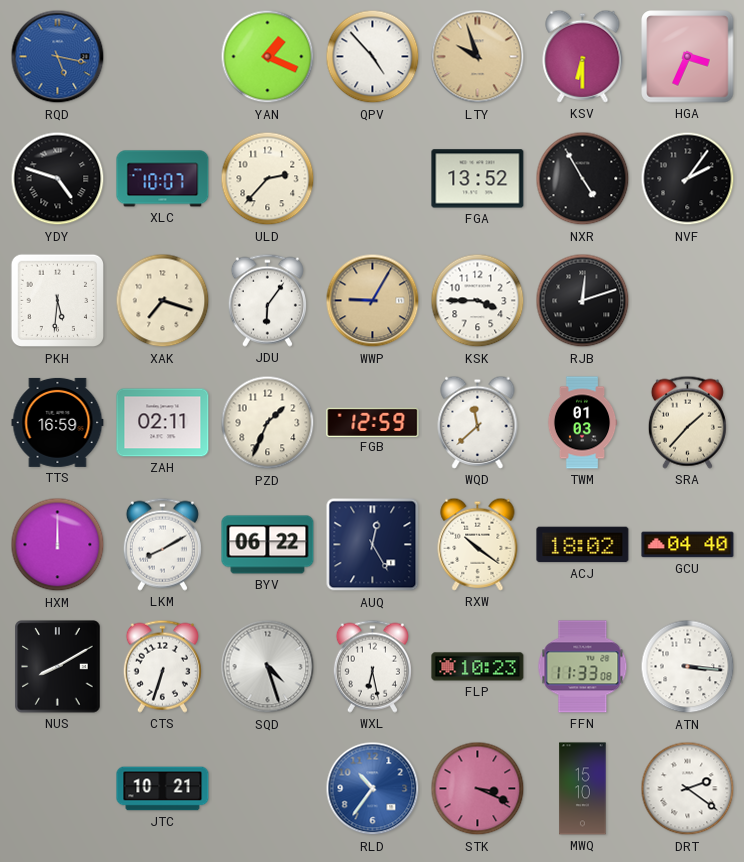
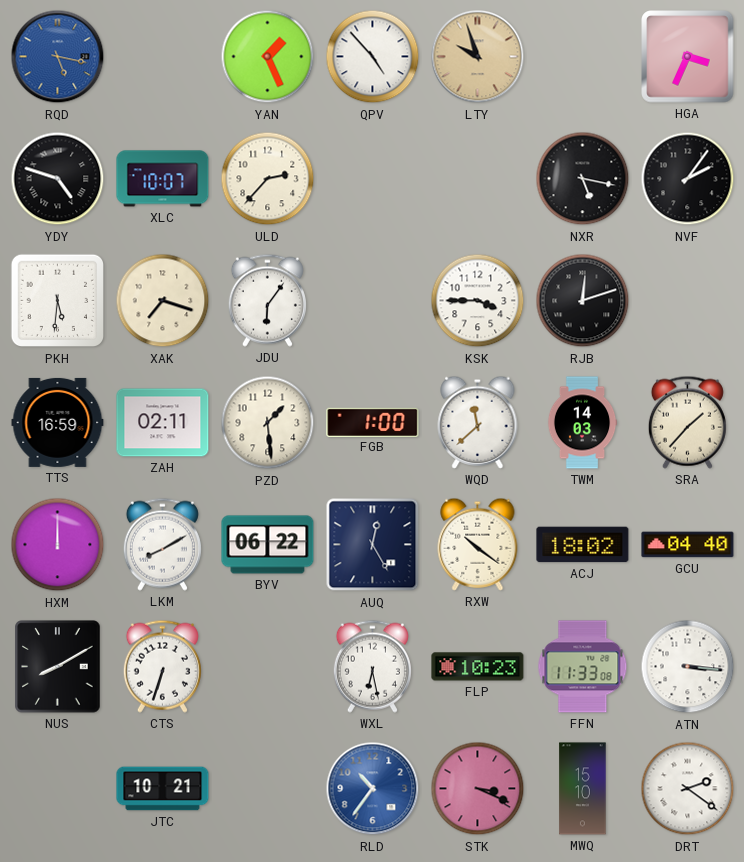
YAN: 1:19 -> 1:26
KSV: 6:30 -> none
FGA: 13:52 -> none
NXR: 4:55 -> 5:17
WWP: 9:05 -> none
PZD: 1:34 -> 1:29
FGB: 12:59 -> 1:00
TWM: 01:03 -> 14:03
SQD: 4:27 -> none
